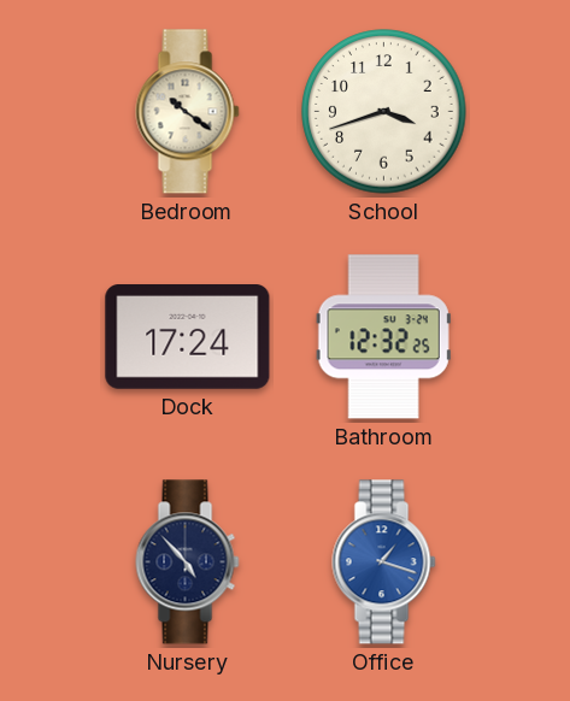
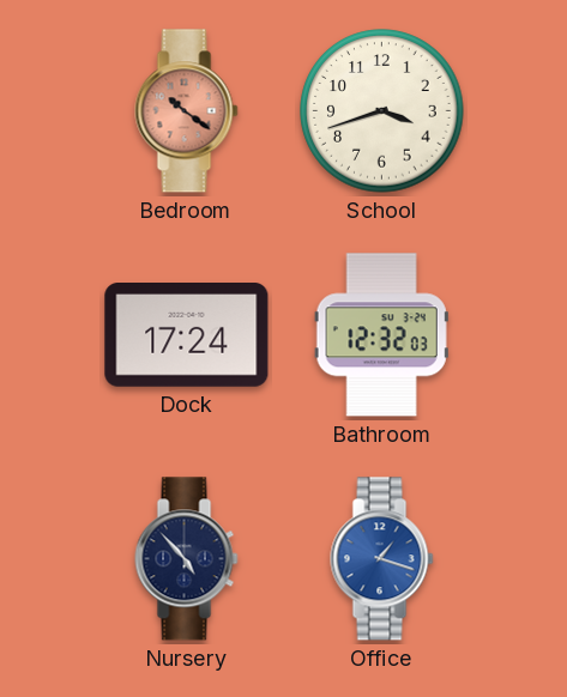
Bedroom dial: cream -> salmon
Bathroom: 12:32:25 -> 12:32:03
